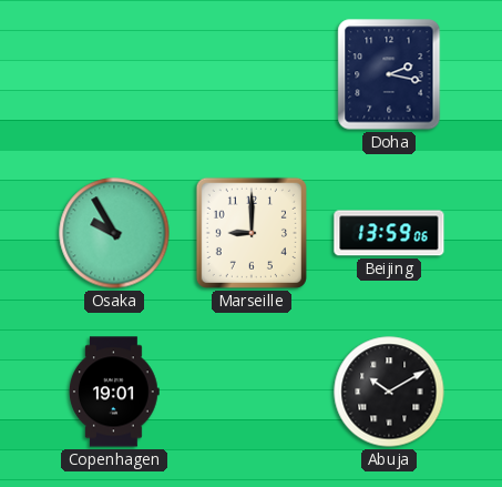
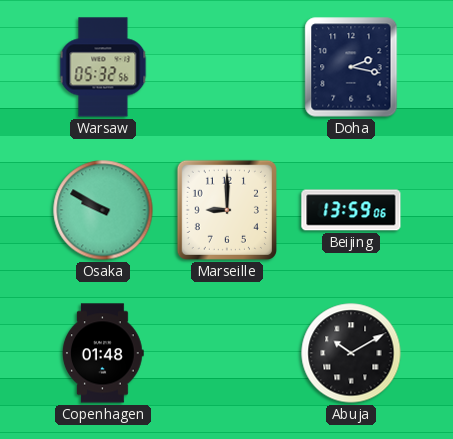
Warsaw: none -> 05:32
Osaka: 9:55 -> 9:50
Copenhagen: 19:01 -> 01:48
